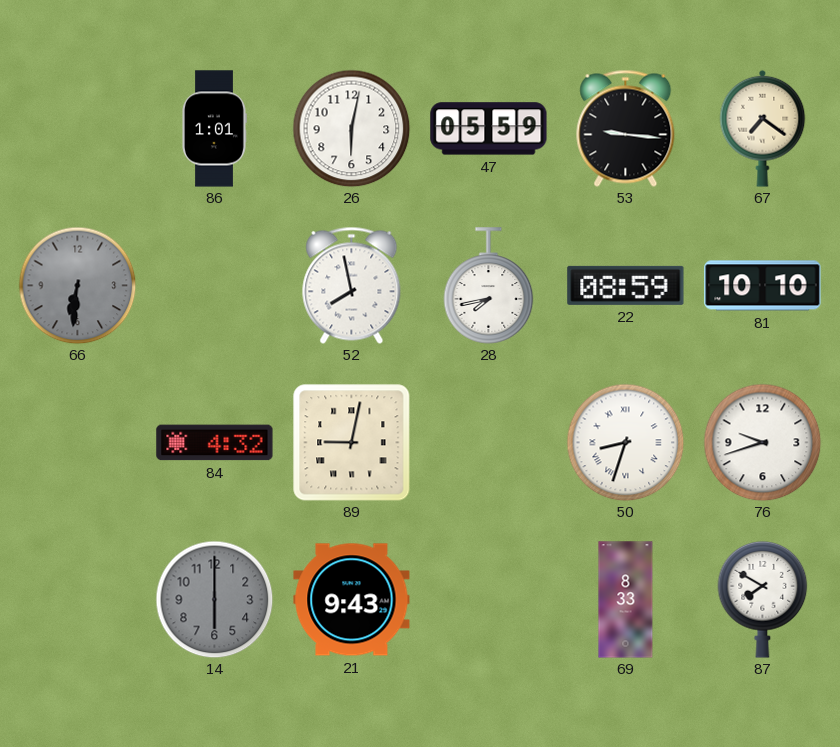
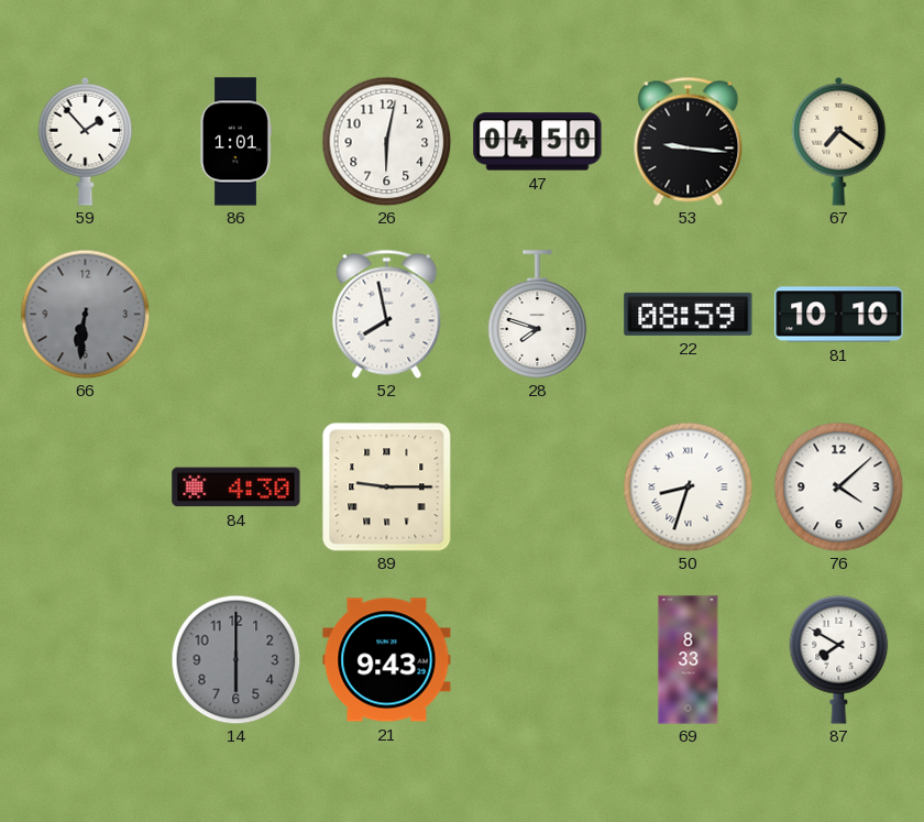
59: none -> 1:53
47: 05:59 -> 04:50
28: 7:43 -> 7:48
84: 4:32 -> 4:30
89: 9:02 -> 9:15
76: 9:42 -> 4:08
